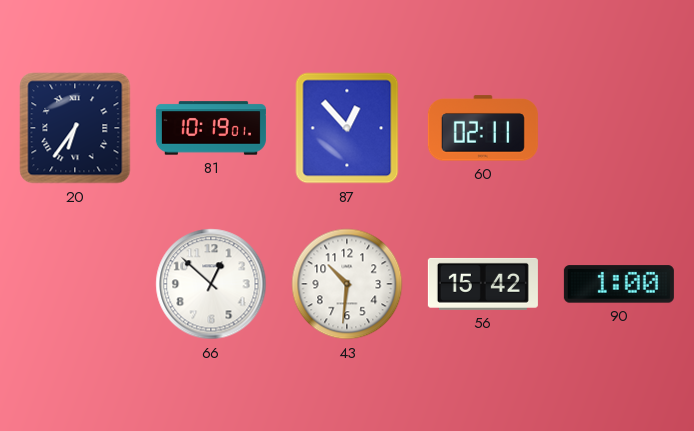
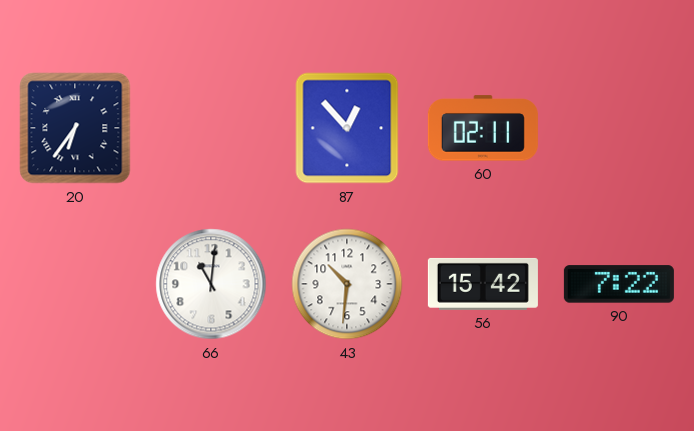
81: 10:19 -> none
66: 12:52 -> 11:01
90: 1:00 -> 7:22
